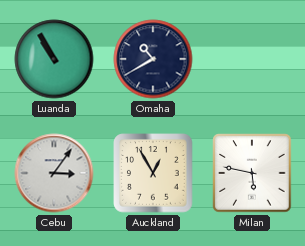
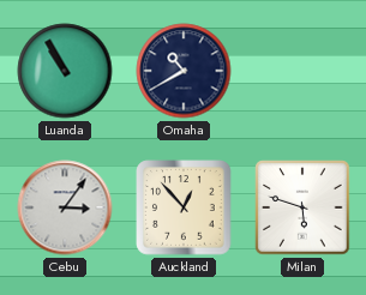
Auckland: 12:55 -> 12:53
Milan: 5:47 -> 5:48
